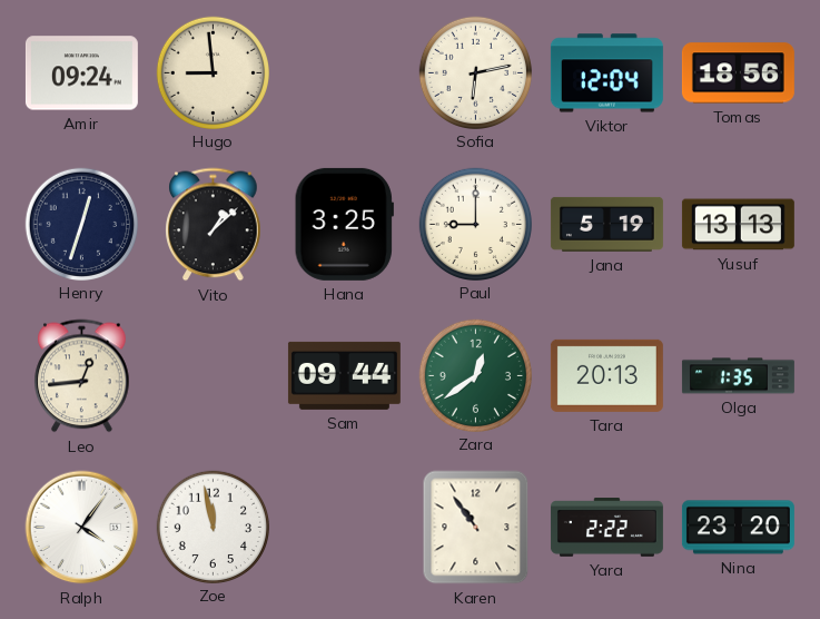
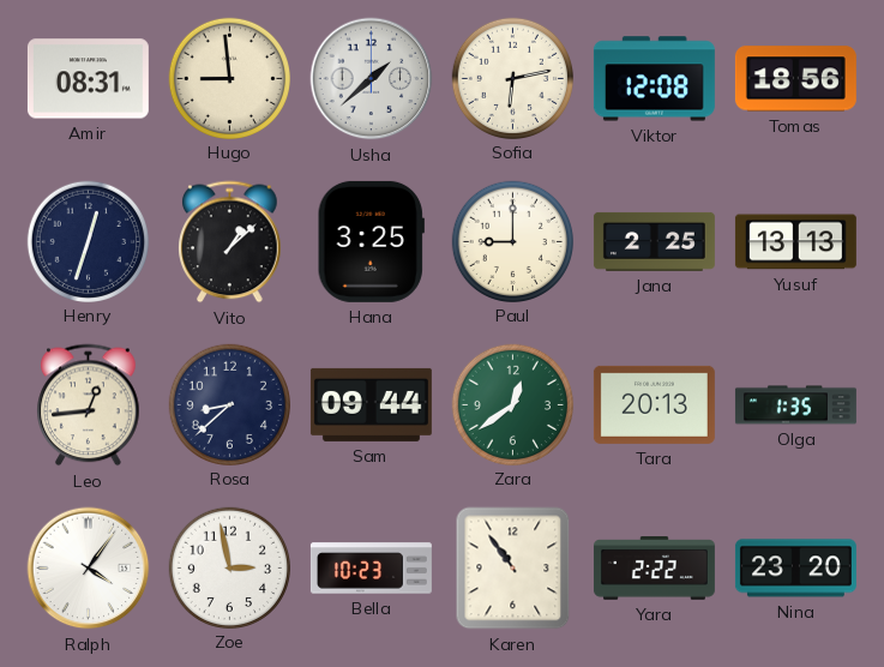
Amir: 09:24 -> 08:31
Usha: none -> 1:38
Viktor: 12:04 -> 12:08
Jana: 5:19 -> 2:25
Rosa: none -> 8:38
Zoe: 11:58 -> 2:58
Bella: none -> 10:23
